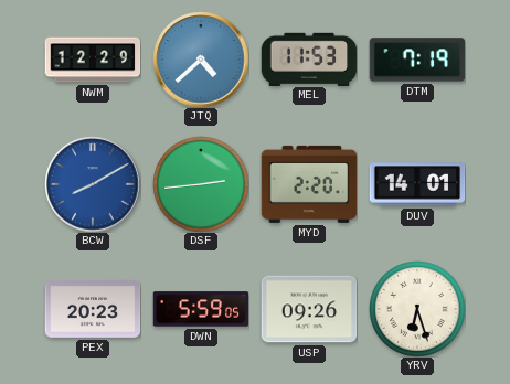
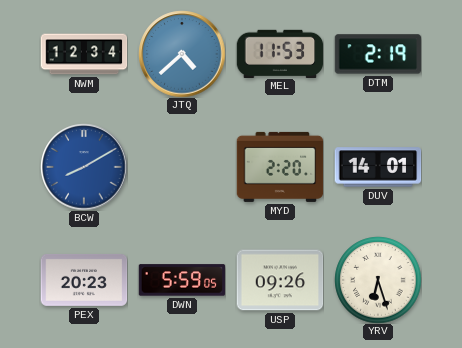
NWM: 12:29 -> 12:34
DTM: 7:19 -> 2:19
DSF: 2:44 -> none
